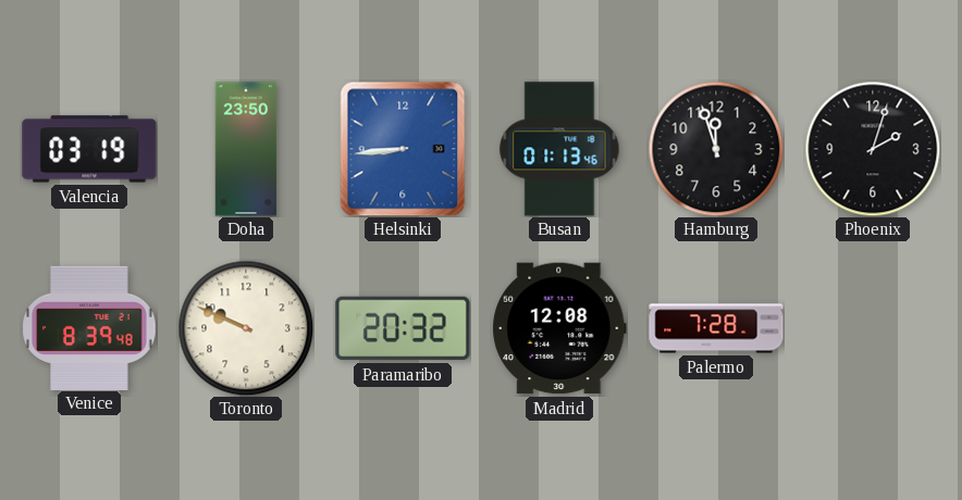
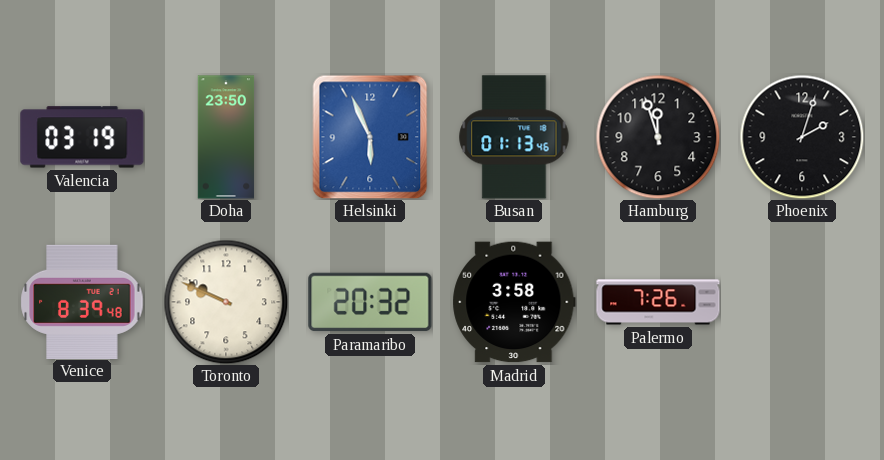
Helsinki: 8:44 -> 5:56
Madrid: 12:08 -> 3:58
Palermo: 7:28 -> 7:26
